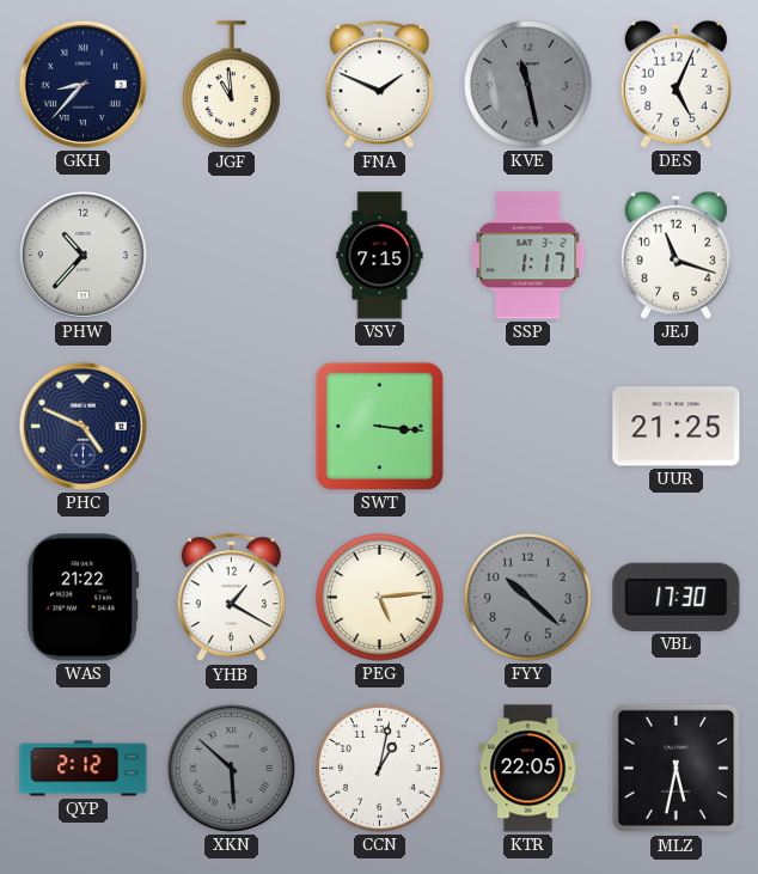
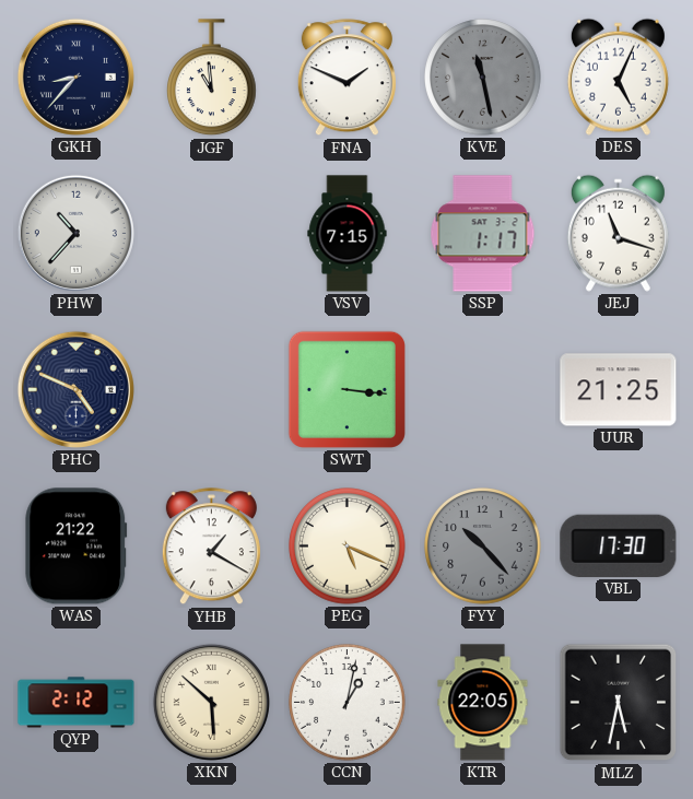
PEG: 5:14 -> 5:19
FYY: 10:22 -> 10:23
XKN dial: grey -> cream
